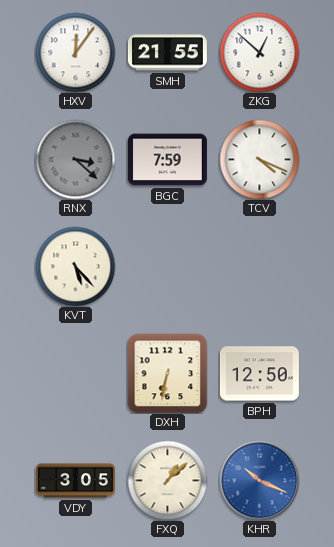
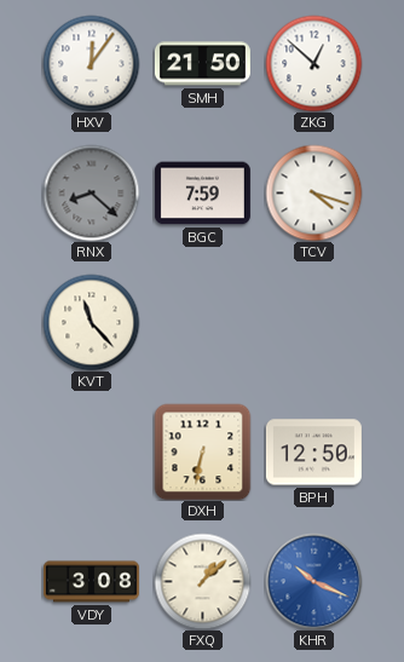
SMH: 21:55 -> 21:50
RNX: 3:22 -> 8:22
TCV: 4:19 -> 4:18
KVT: 5:23 -> 11:23
VDY: 3:05 -> 3:08
